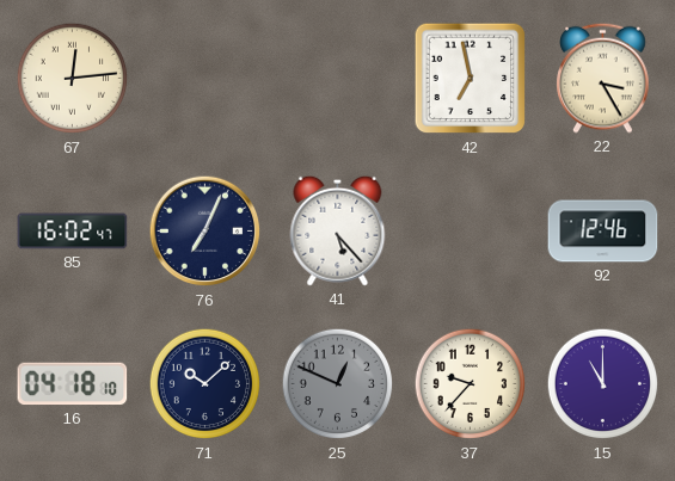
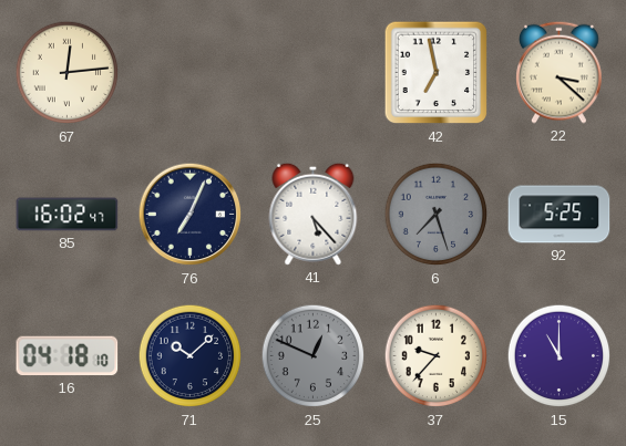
22: 3:25 -> 3:22
6: none -> 7:27
92: 12:46 -> 5:25
